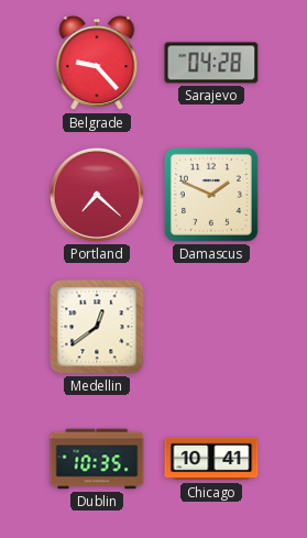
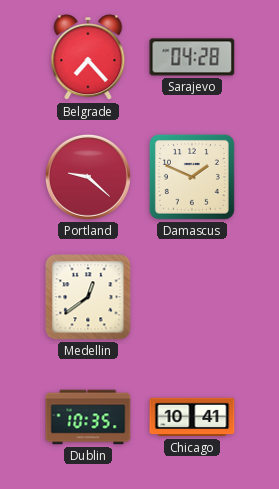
Belgrade: 9:23 -> 7:23
Portland: 7:22 -> 9:22
